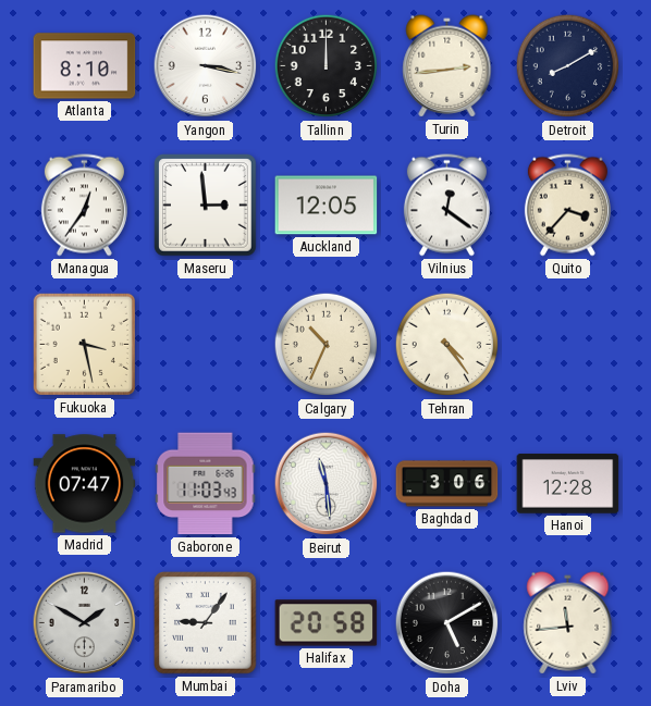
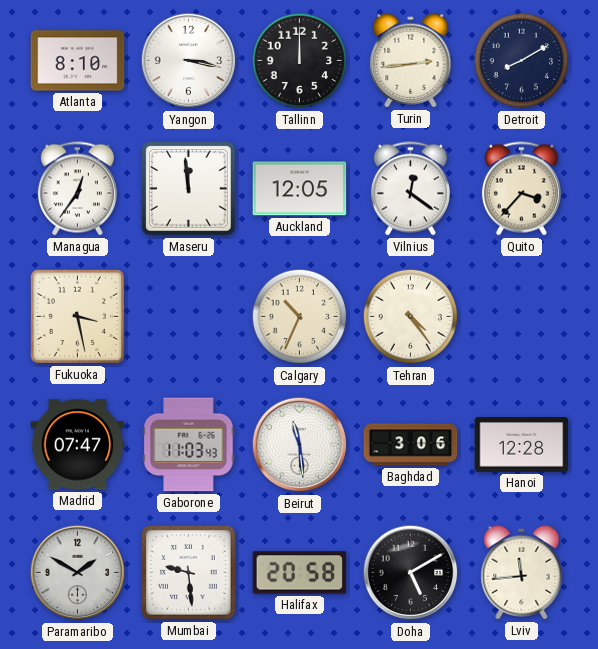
Maseru: 2:59 -> 11:59
Mumbai: 9:06 -> 9:29
